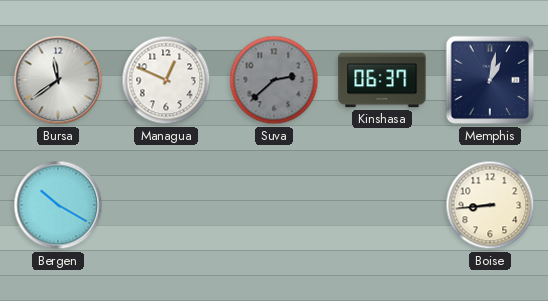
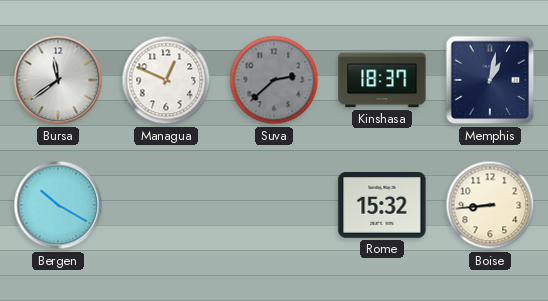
Kinshasa: 06:37 -> 18:37
Rome: none -> 15:32
